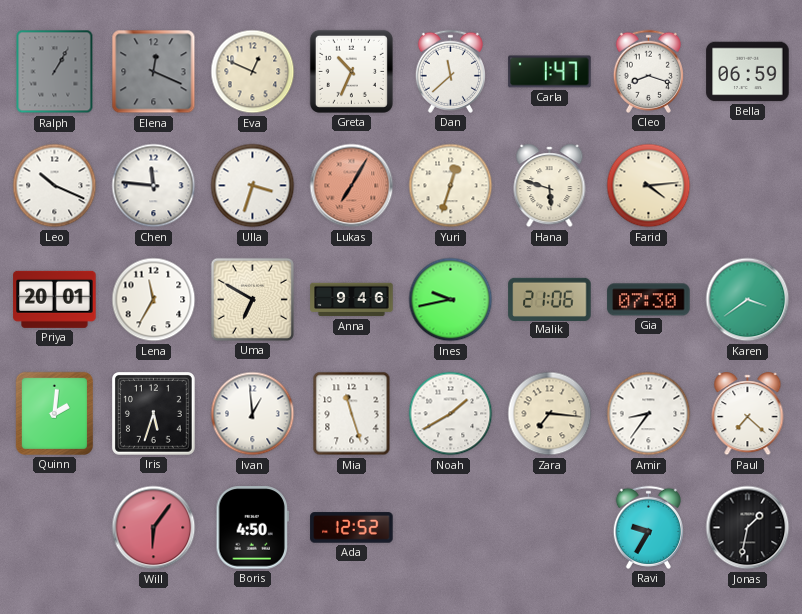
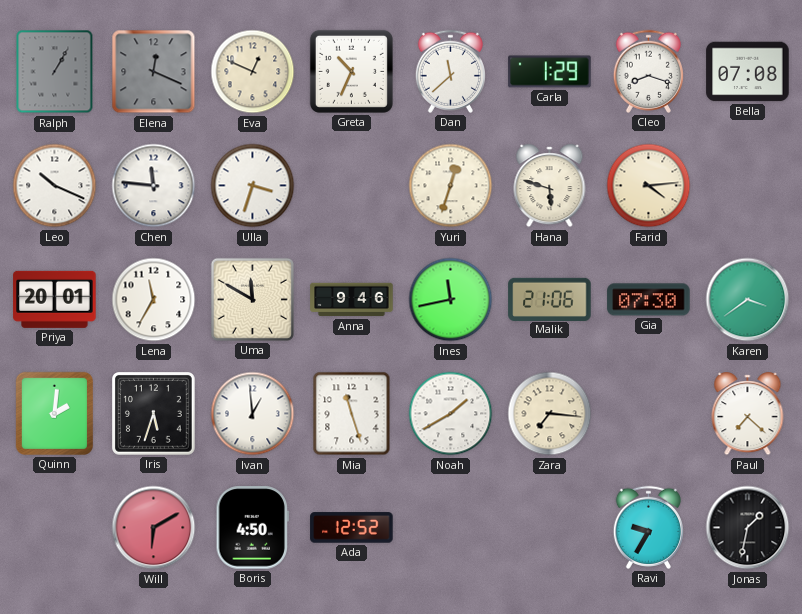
Carla: 1:47 -> 1:29
Bella: 06:59 -> 07:08
Lukas: 7:05 -> none
Uma: 6:50 -> 11:50
Ines: 9:43 -> 11:43
Amir: 8:36 -> none
Will: 6:06 -> 6:10
